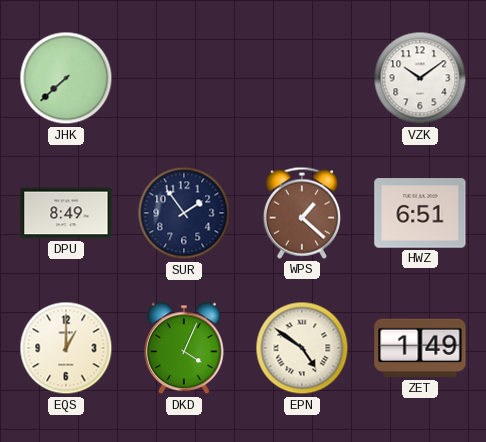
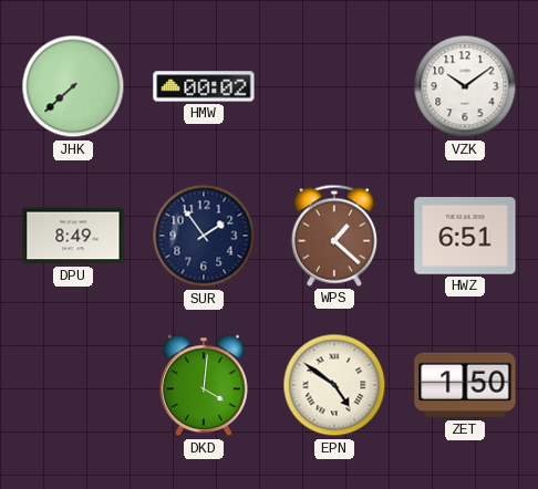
HMW: none -> 00:02
EQS: 1:00 -> none
DKD: 4:04 -> 4:01
ZET: 1:49 -> 1:50
